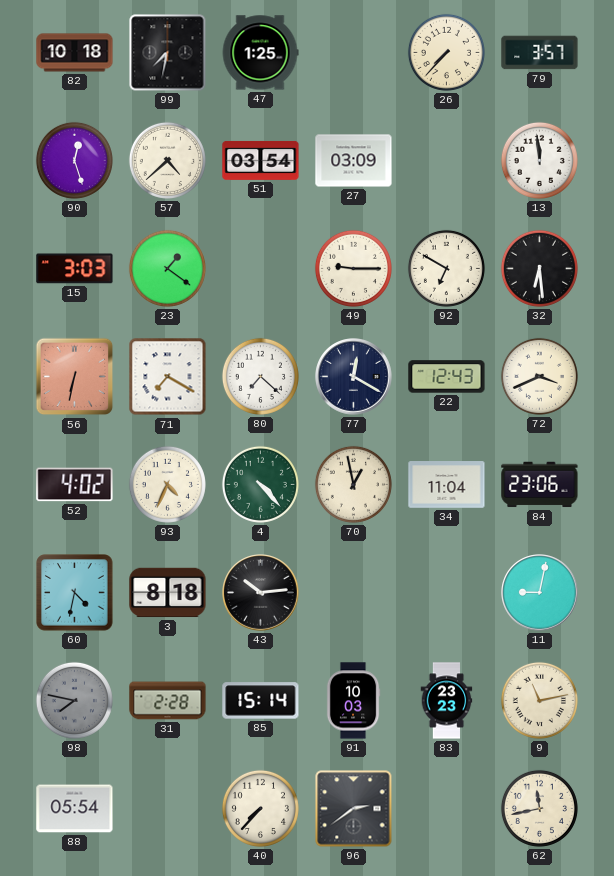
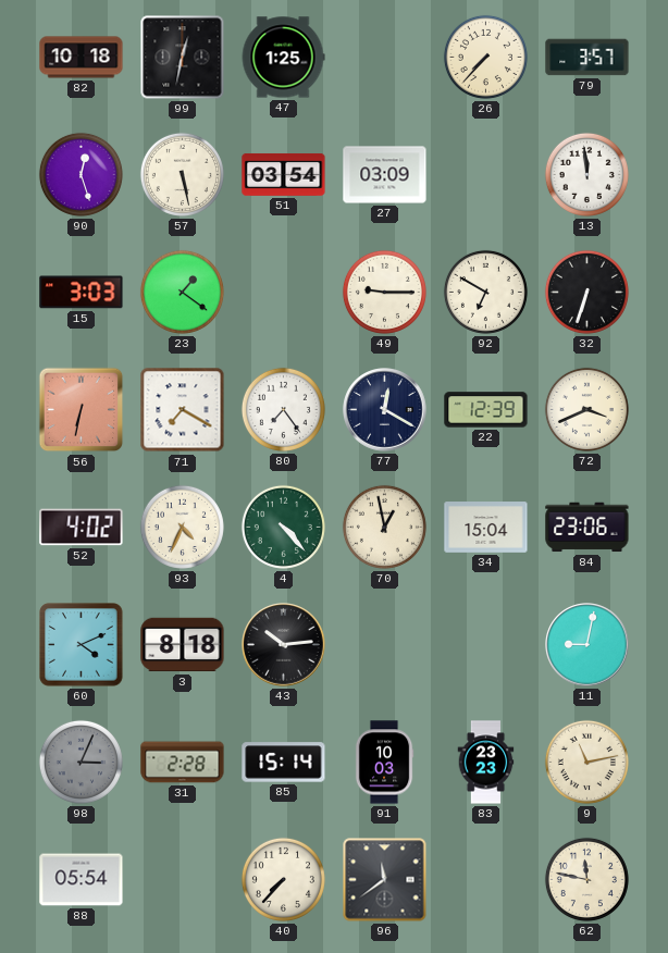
99: 7:32 -> 12:32
57: 4:38 -> 5:28
32: 6:29 -> 6:33
80: 7:22 -> 7:24
22: 12:43 -> 12:39
34: 11:04 -> 15:04
60: 4:32 -> 4:11
98: 7:47 -> 3:04
96: 2:39 -> 11:39
62: 11:43 -> 11:47
